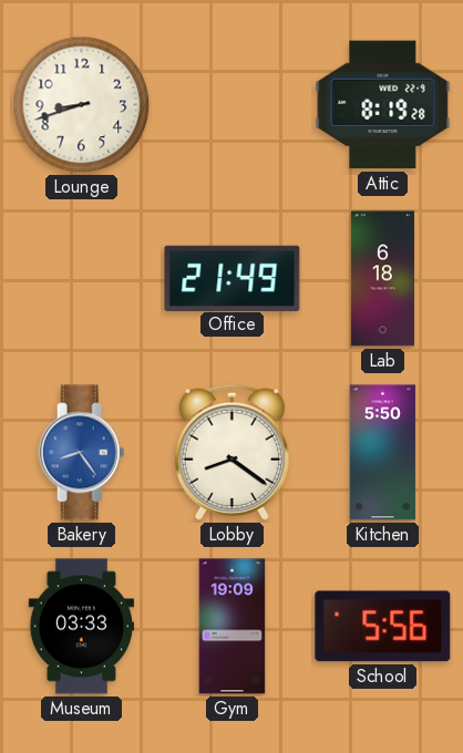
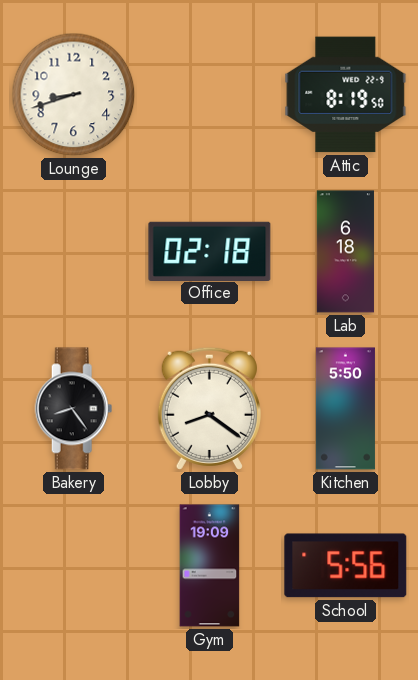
Attic: 8:19:28 -> 8:19:50
Office: 21:49 -> 02:18
Bakery dial: blue -> black
Museum: 03:33 -> none
